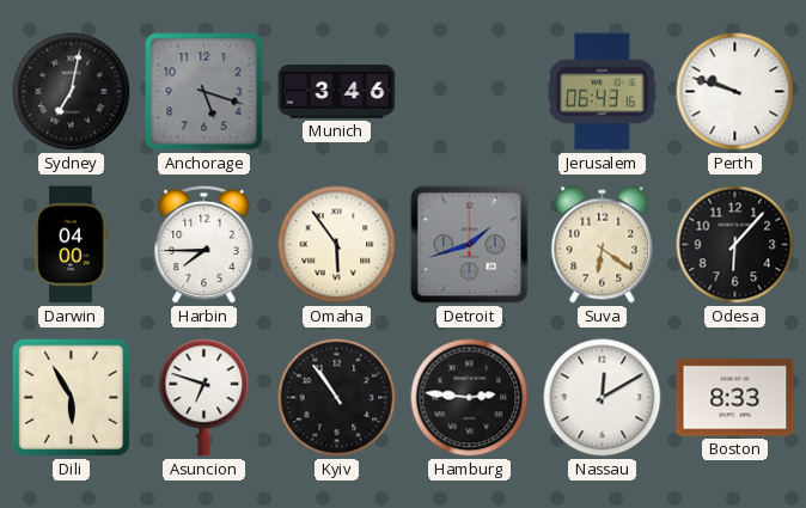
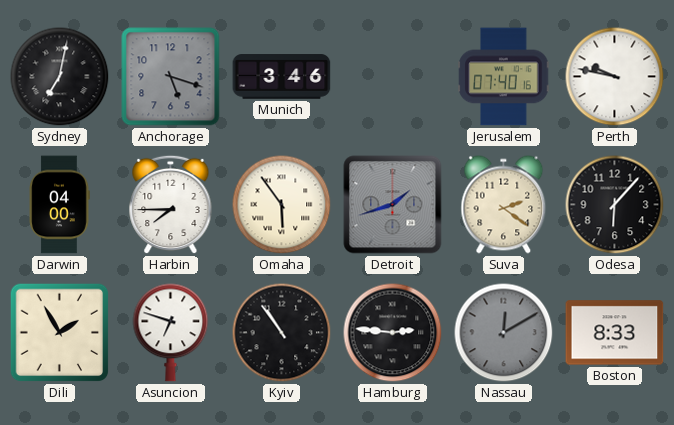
Jerusalem: 06:43 -> 07:40
Perth: 9:48 -> 9:47
Suva: 6:21 -> 2:21
Dili: 5:55 -> 1:55
Nassau dial: white -> grey
